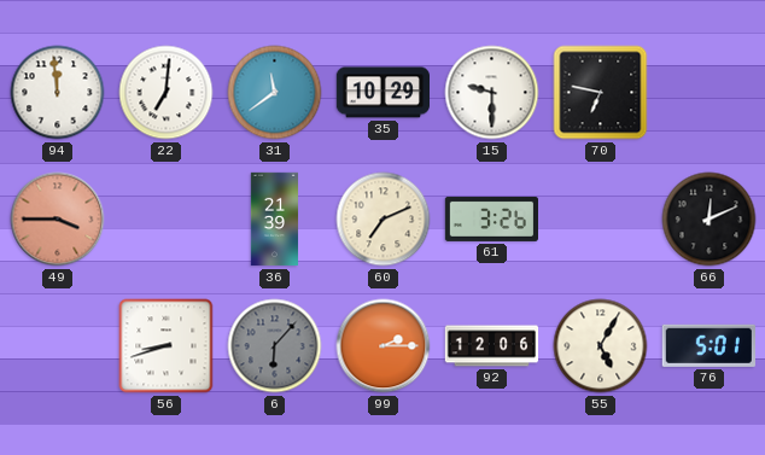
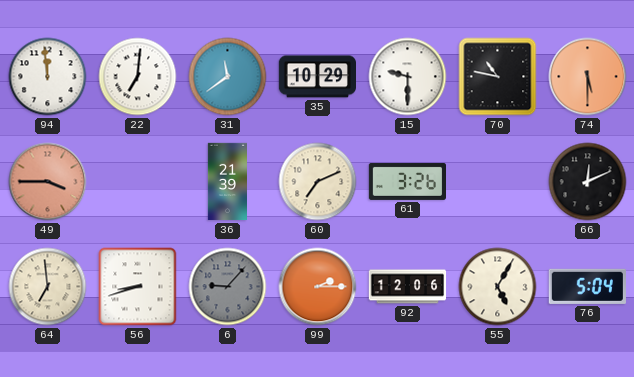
70: 6:47 -> 10:47
74: none -> 5:30
64: none -> 6:59
6: 6:07 -> 9:07
76: 5:01 -> 5:04
